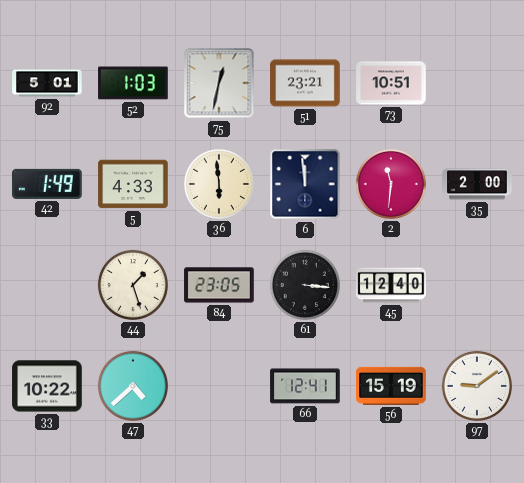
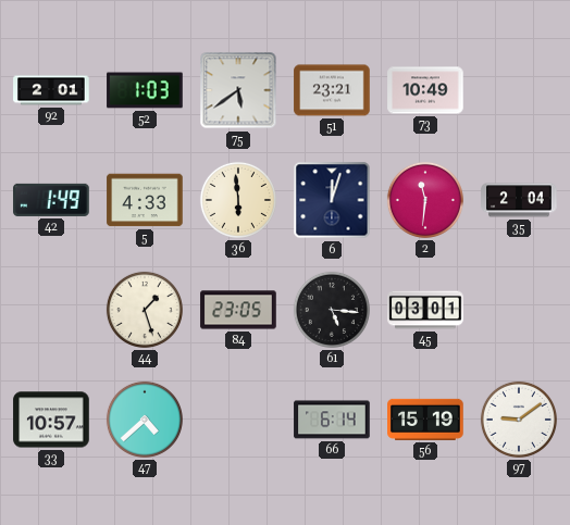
92: 5:01 -> 2:01
75: 12:32 -> 5:39
73: 10:51 -> 10:49
6: 11:59 -> 12:03
35: 2:00 -> 2:04
61: 3:16 -> 5:16
45: 12:40 -> 03:01
33: 10:22 -> 10:57
66: 12:41 -> 6:14
